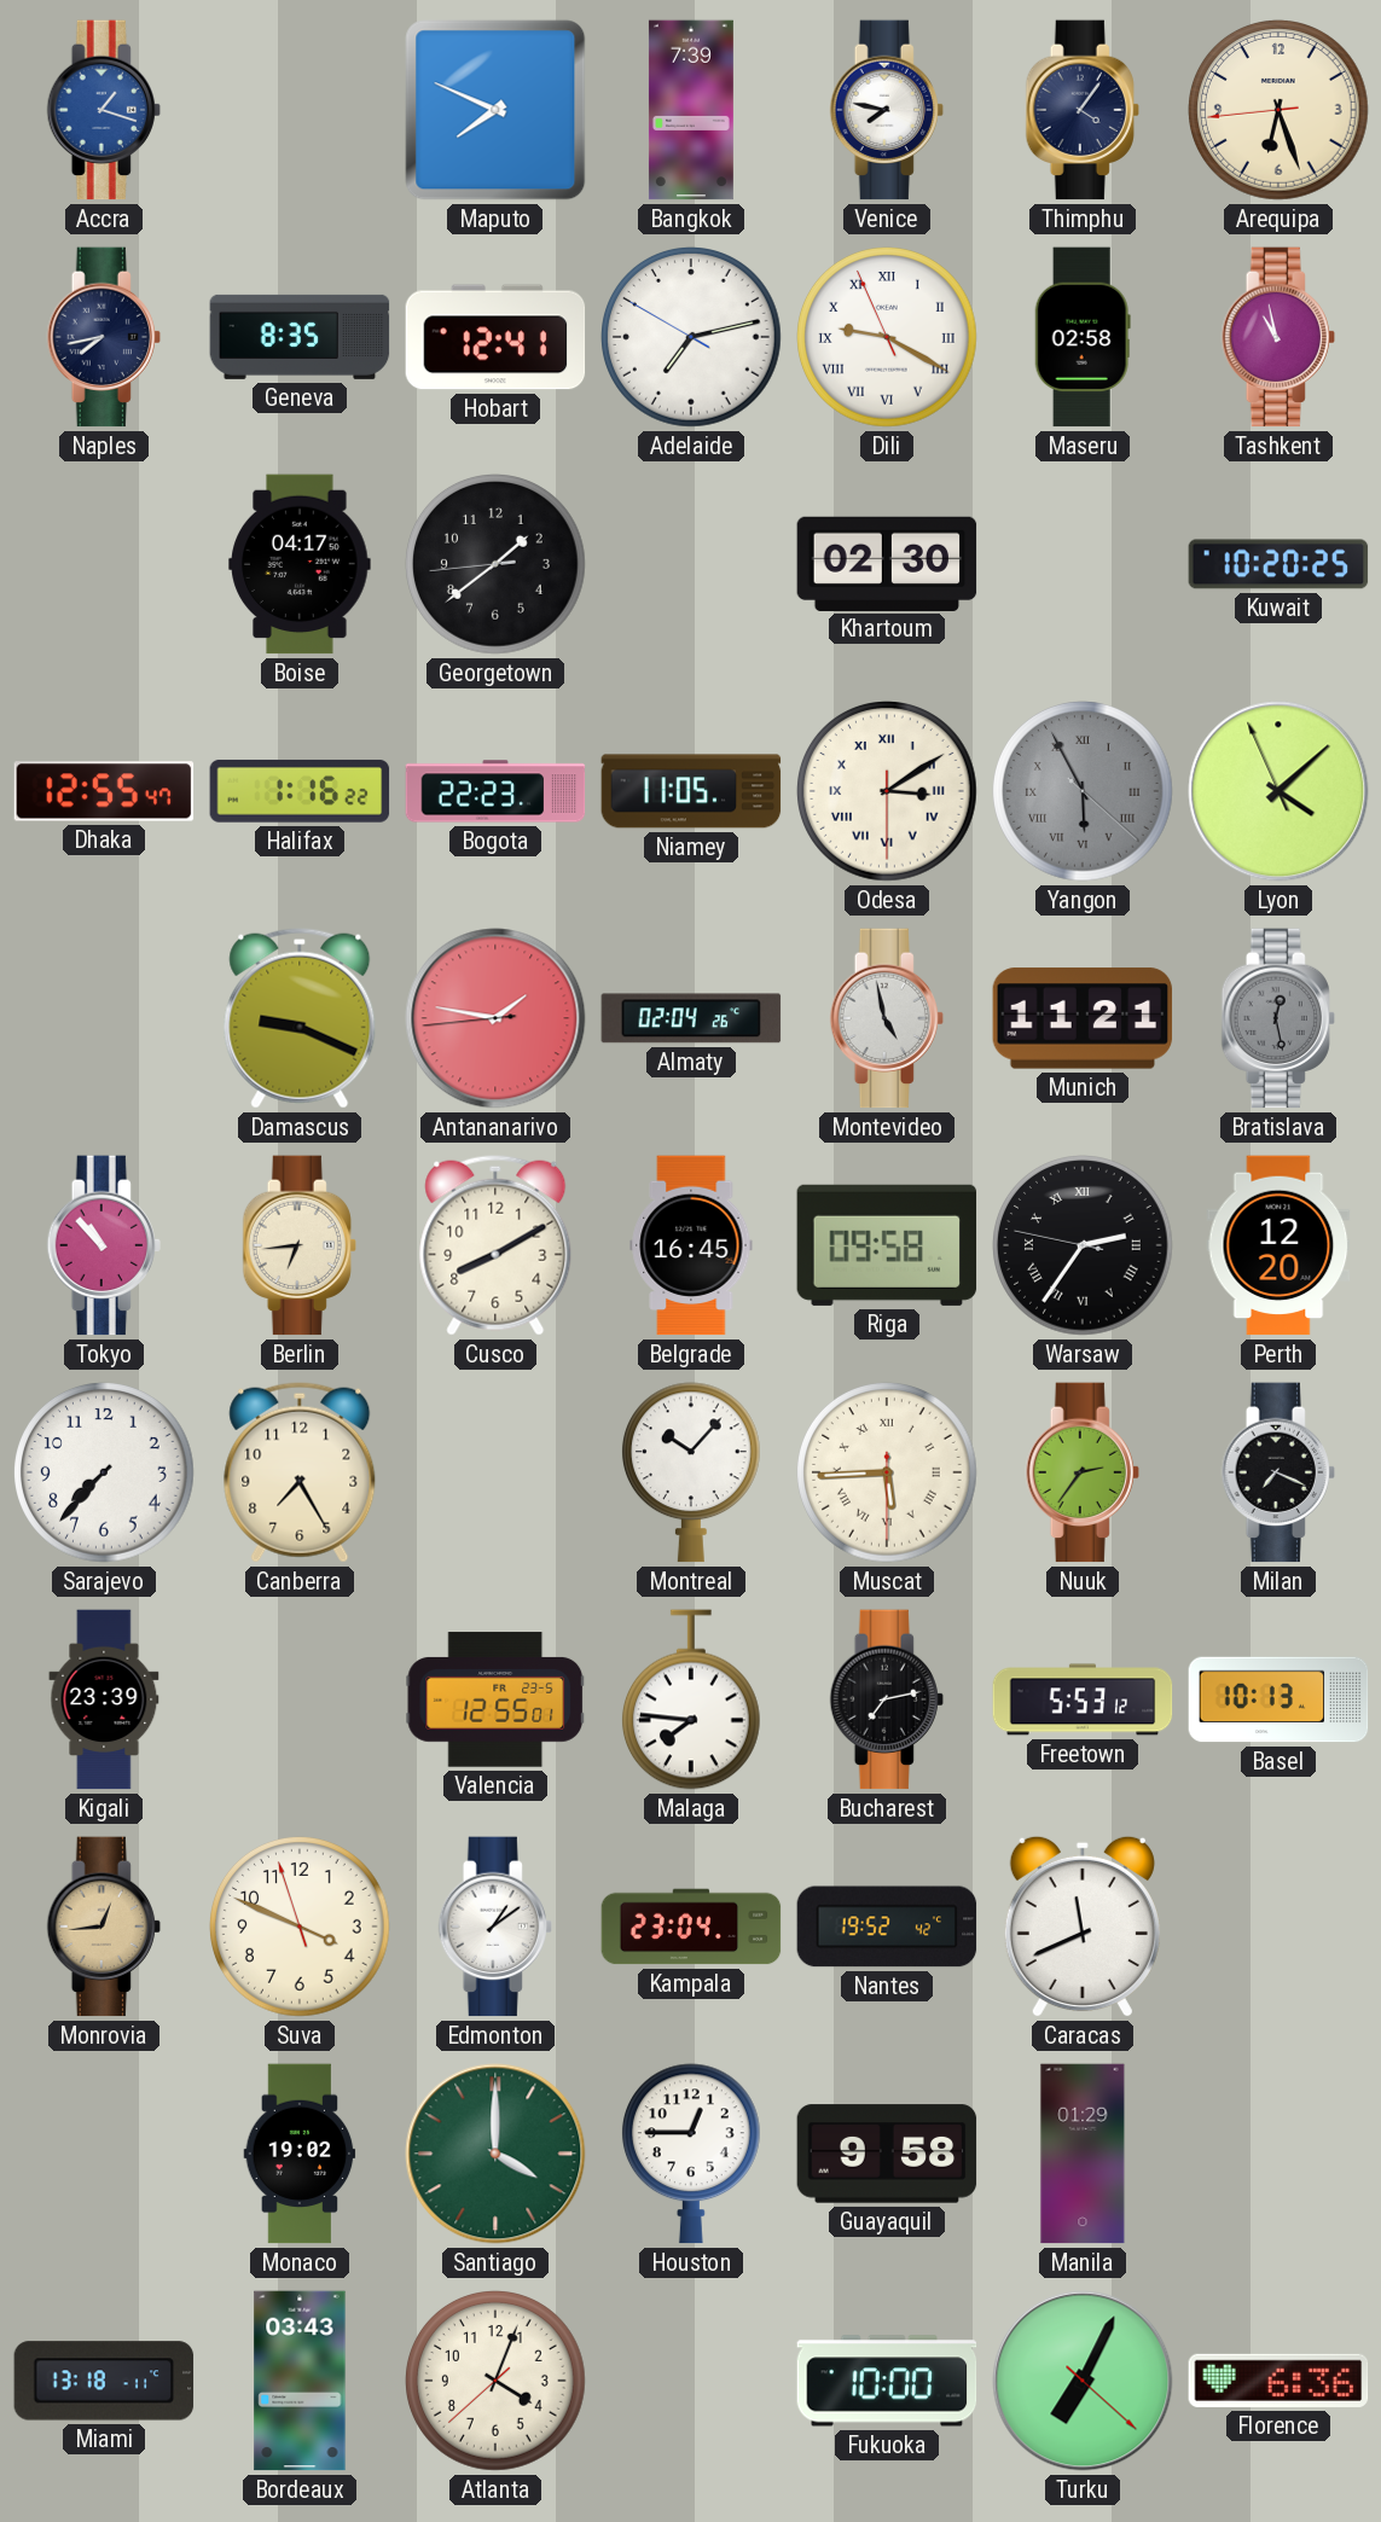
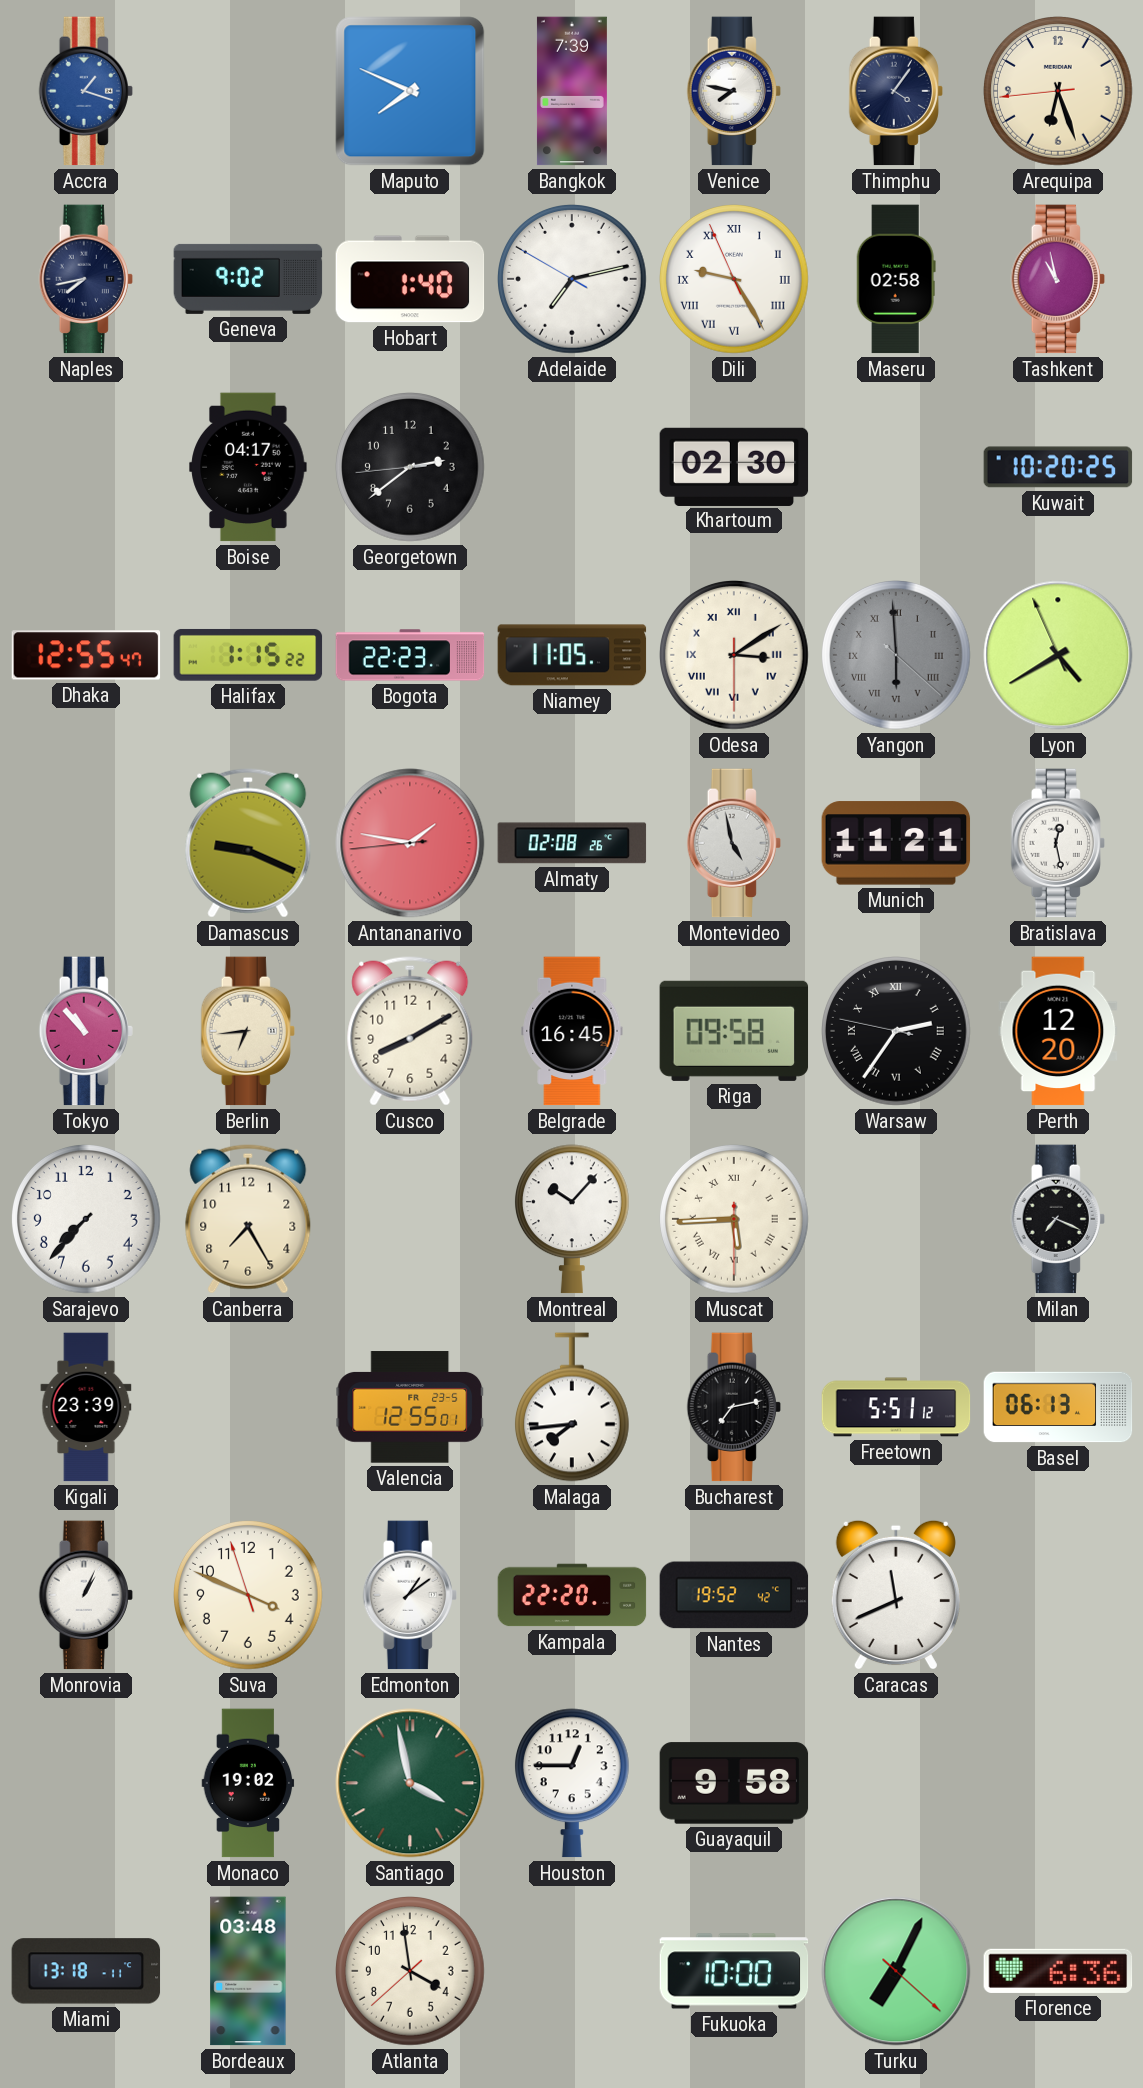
Geneva: 8:35 -> 9:02
Hobart: 12:41 -> 1:40
Dili: 9:19 -> 9:24
Georgetown: 1:38 -> 2:38
Halifax: 1:16 -> 1:15
Yangon: 5:55 -> 5:59
Lyon: 4:07 -> 4:39
Almaty: 02:04 -> 02:08
Bratislava dial: grey -> white
Nuuk: 2:36 -> none
Malaga: 7:46 -> 7:44
Freetown: 5:53 -> 5:51
Basel: 10:13 -> 06:13
Monrovia: 12:44 -> 1:04
Monrovia dial: champagne -> white
Kampala: 23:04 -> 22:20
Santiago: 4:00 -> 3:58
Manila: 01:29 -> none
Bordeaux: 03:43 -> 03:48
Atlanta: 4:03 -> 3:58
